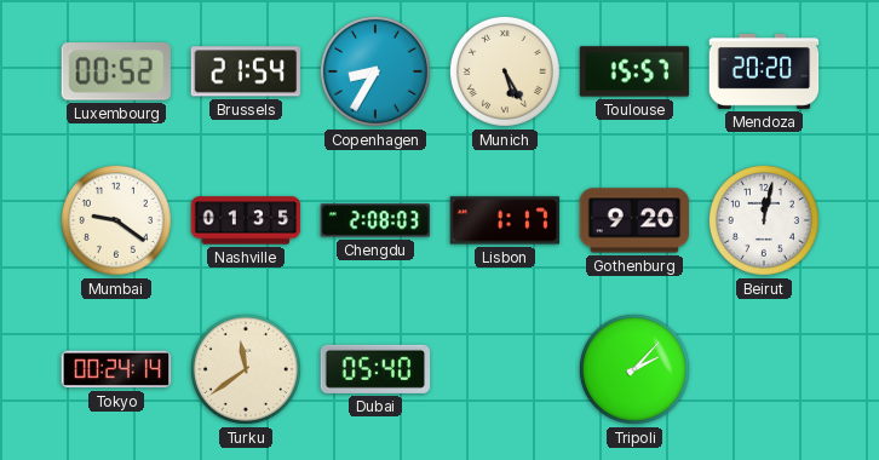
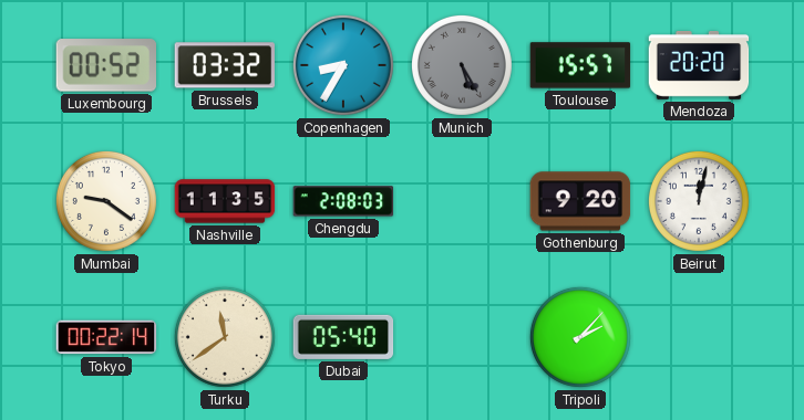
Brussels: 21:54 -> 03:32
Munich dial: cream -> grey
Nashville: 01:35 -> 11:35
Lisbon: 1:17 -> none
Tokyo: 00:24 -> 00:22
